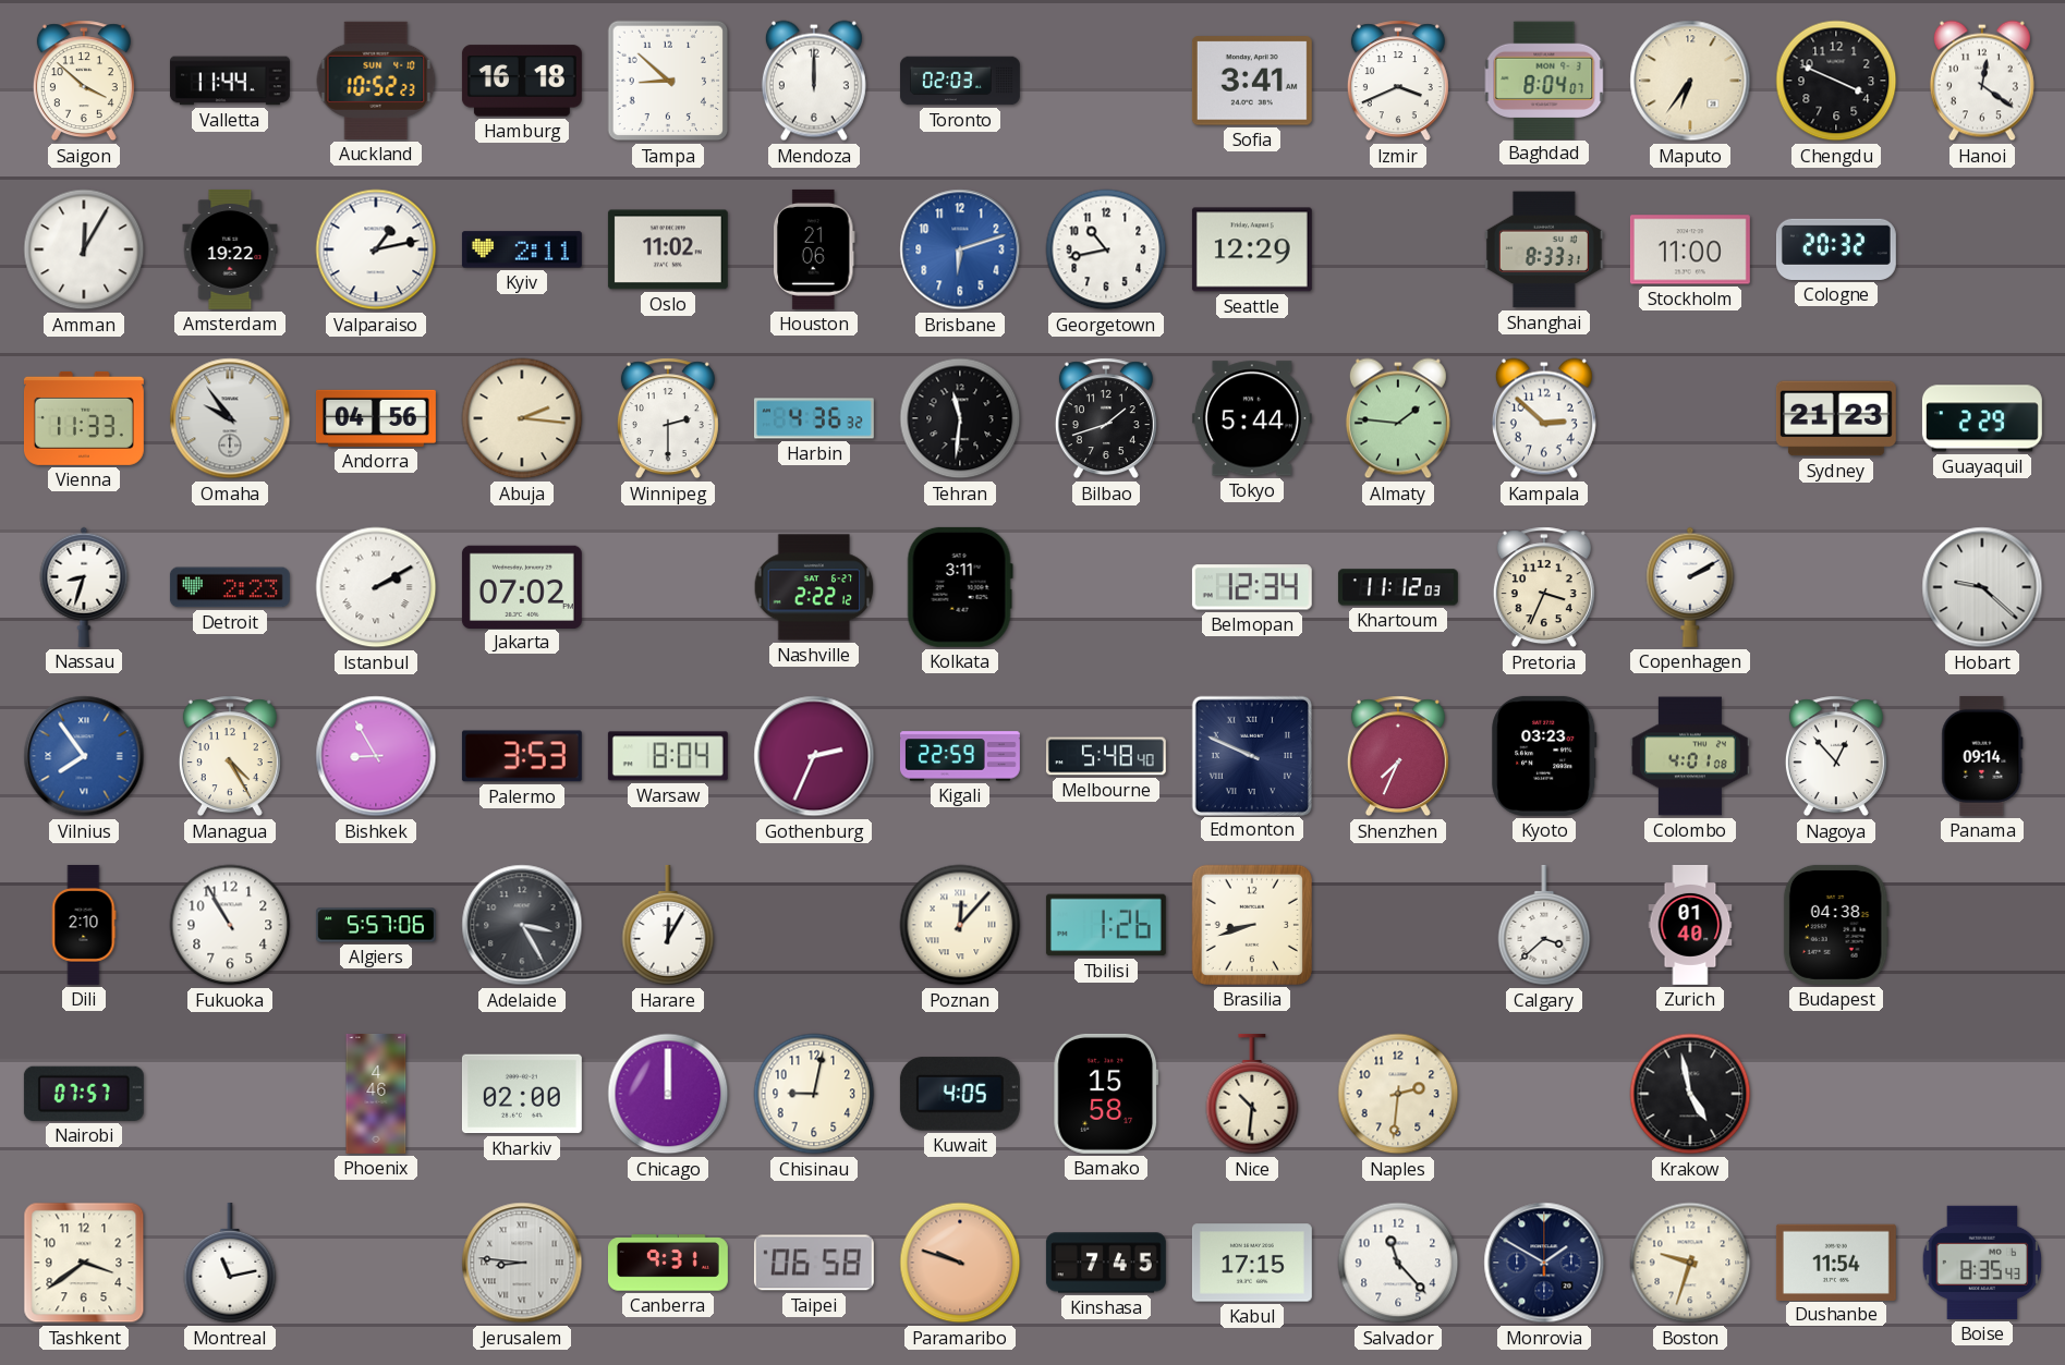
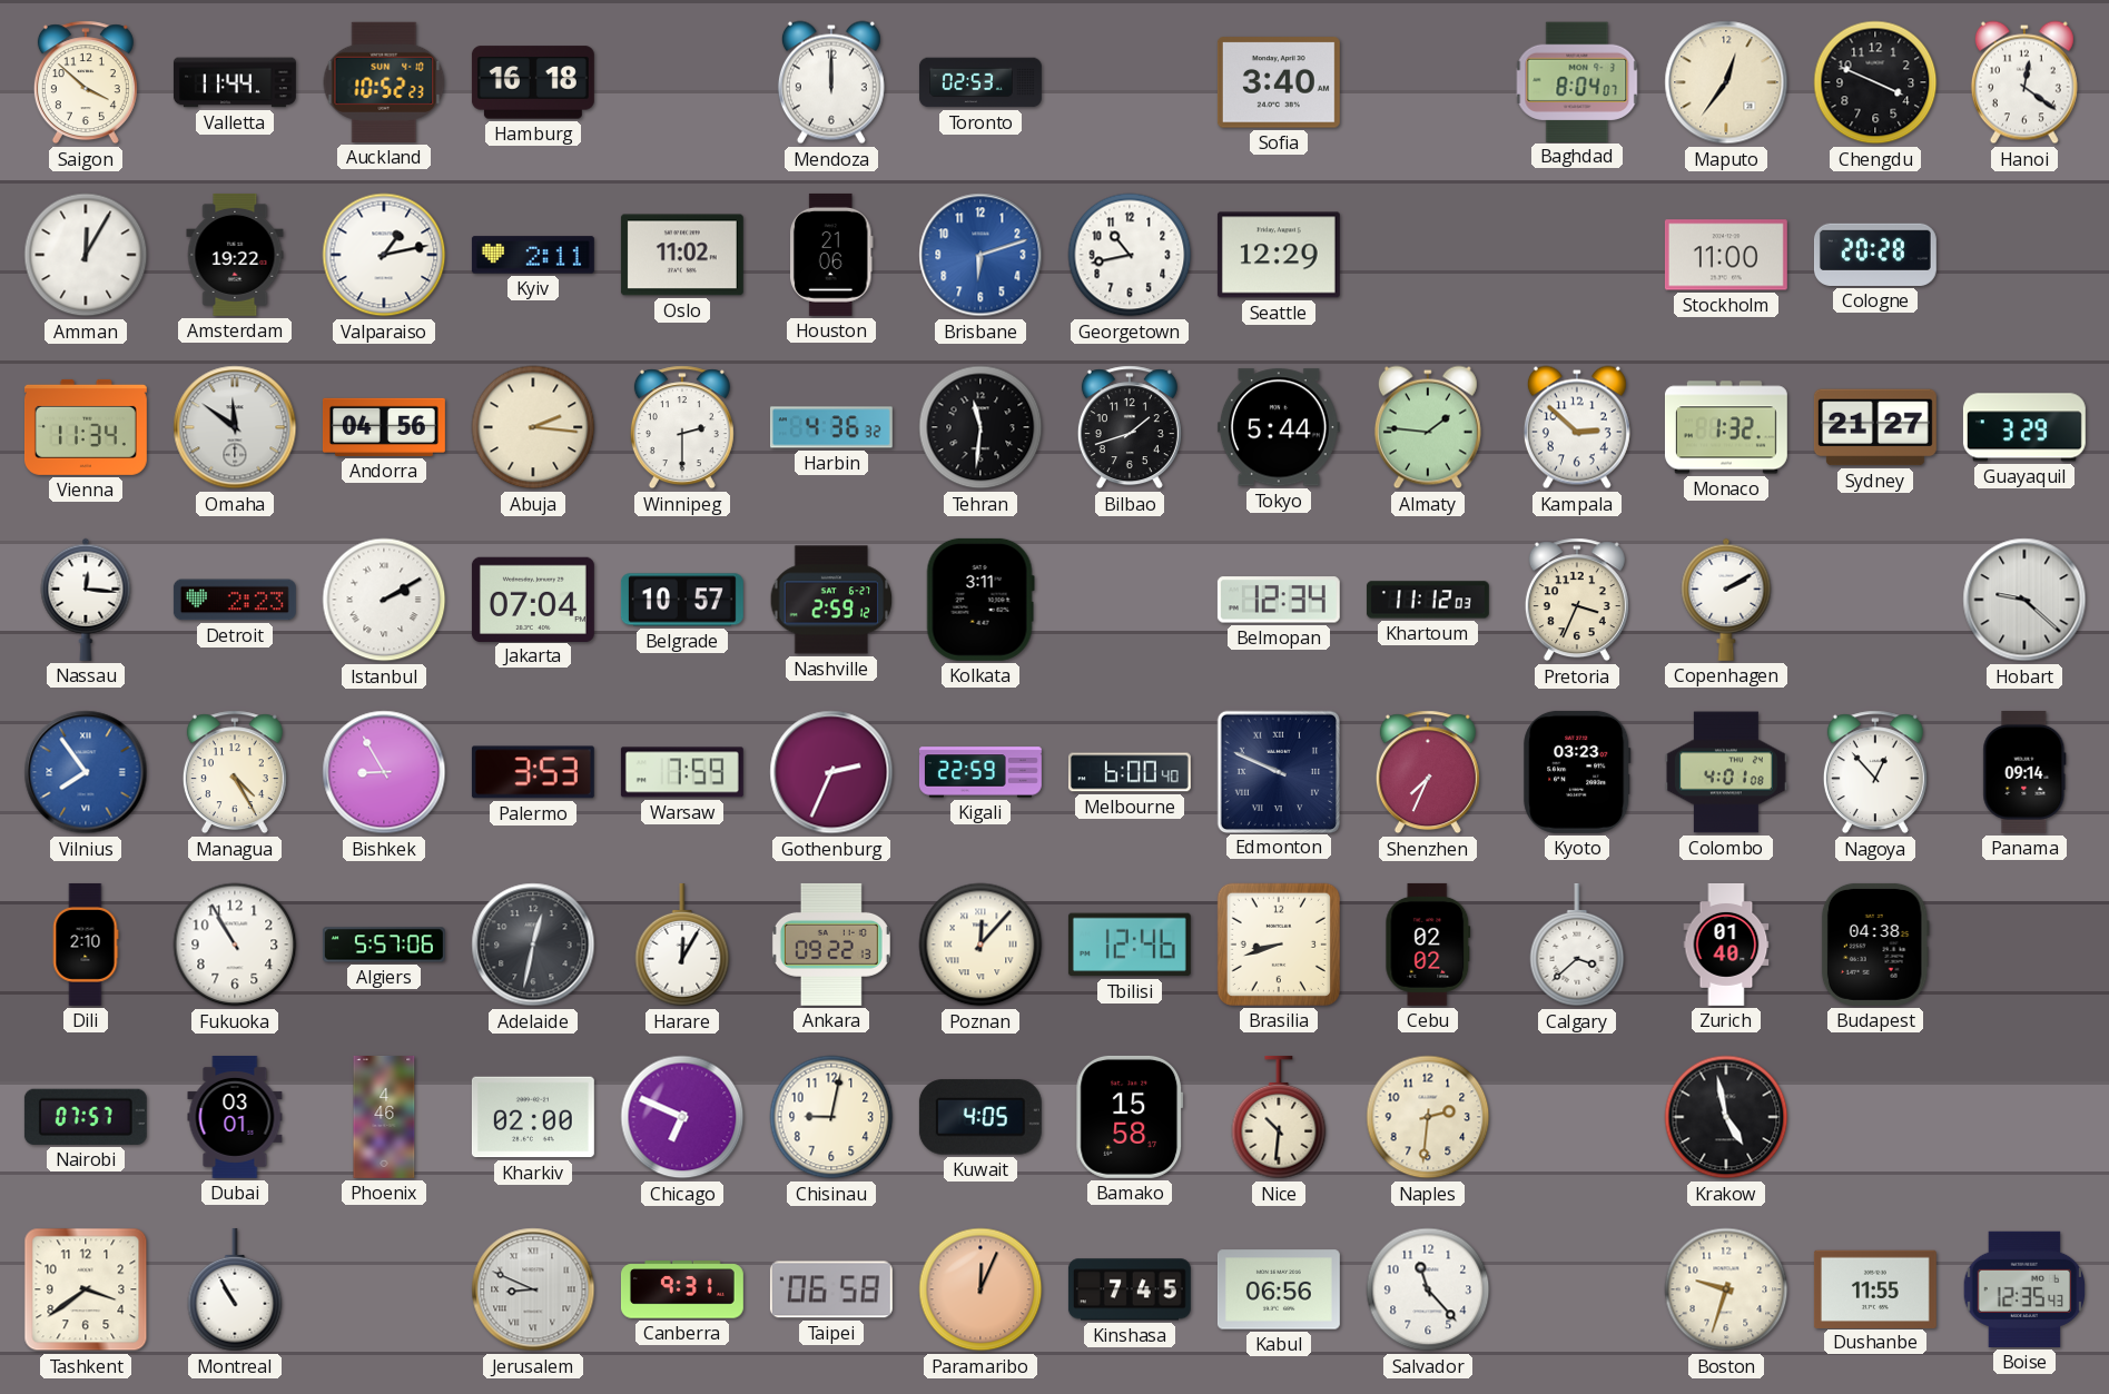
Tampa: 8:52 -> none
Toronto: 02:03 -> 02:53
Sofia: 3:41 -> 3:40
Izmir: 3:41 -> none
Maputo: 6:36 -> 12:36
Shanghai: 8:33 -> none
Cologne: 20:32 -> 20:28
Vienna: 11:33 -> 11:34
Omaha: 9:54 -> 11:51
Monaco: none -> 1:32
Sydney: 21:23 -> 21:27
Guayaquil: 2:29 -> 3:29
Nassau: 8:33 -> 12:16
Jakarta: 07:02 -> 07:04
Belgrade: none -> 10:57
Nashville: 2:22 -> 2:59
Warsaw: 8:04 -> 7:59
Melbourne: 5:48 -> 6:00
Adelaide: 3:25 -> 12:32
Ankara: none -> 09:22
Tbilisi: 1:26 -> 12:46
Cebu: none -> 02:02
Dubai: none -> 03:01
Chicago: 12:00 -> 6:49
Montreal: 11:13 -> 10:55
Jerusalem: 8:46 -> 8:49
Paramaribo: 9:48 -> 12:04
Kabul: 17:15 -> 06:56
Monrovia: 1:50 -> none
Dushanbe: 11:54 -> 11:55
Boise: 8:35 -> 12:35
